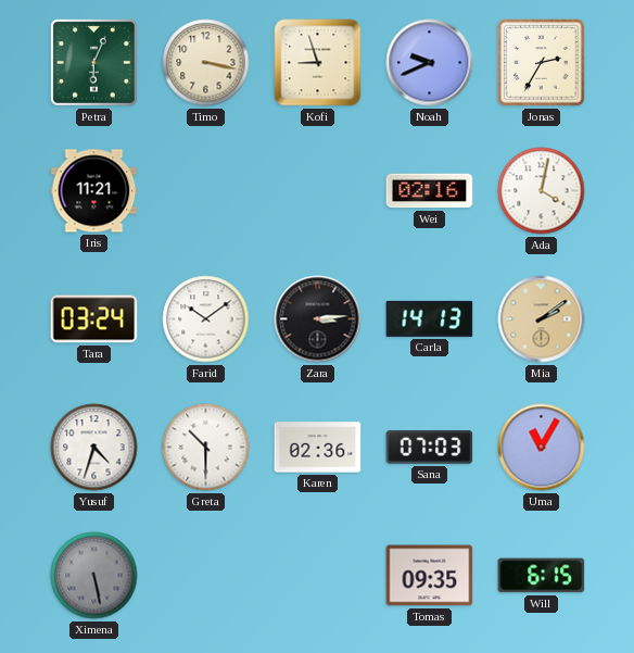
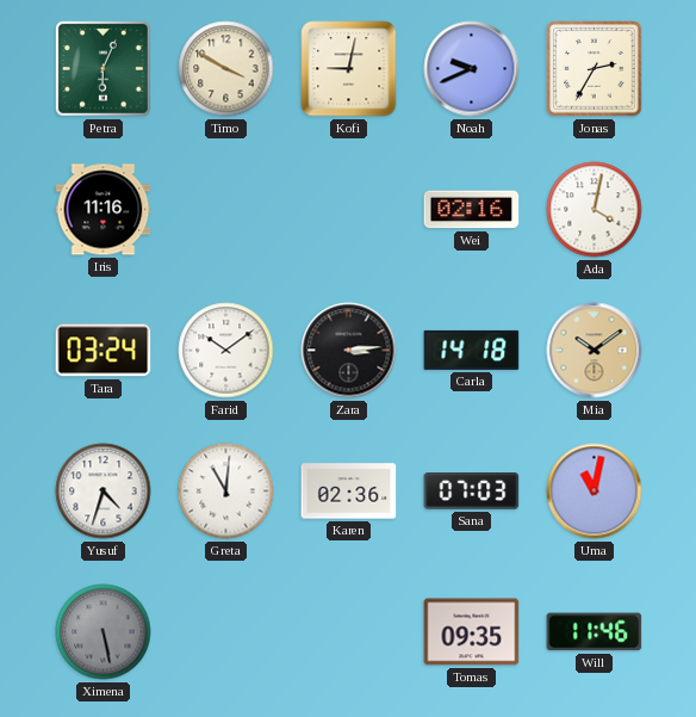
Timo: 3:17 -> 3:50
Kofi: 8:57 -> 9:02
Iris: 11:21 -> 11:16
Carla: 14:13 -> 14:18
Mia: 2:09 -> 10:09
Greta: 10:30 -> 11:01
Uma: 11:05 -> 11:02
Will: 6:15 -> 11:46
